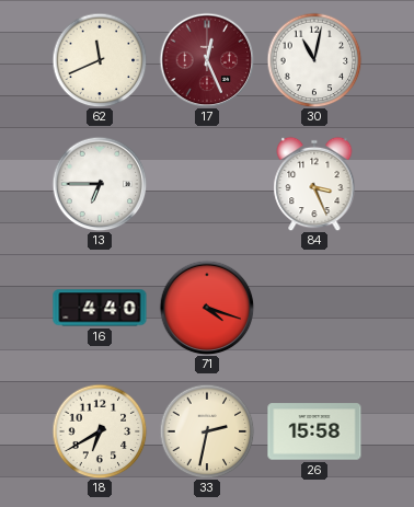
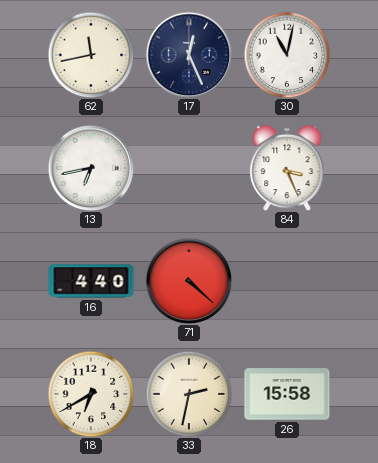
62: 11:41 -> 11:43
17 dial: burgundy -> navy
13: 6:45 -> 6:43
71: 4:18 -> 4:22
